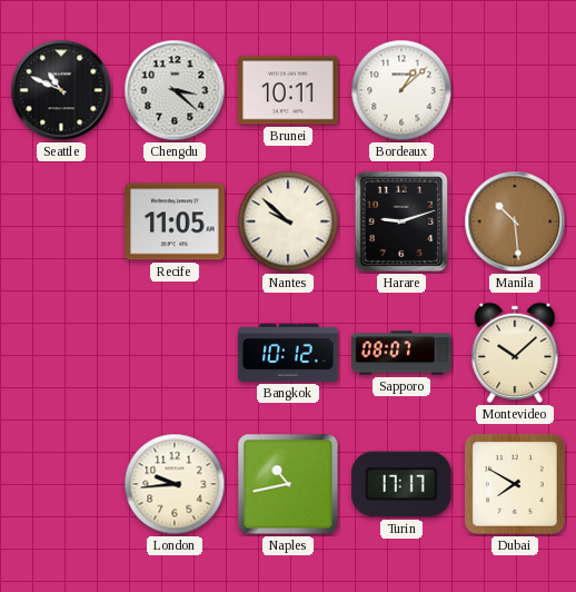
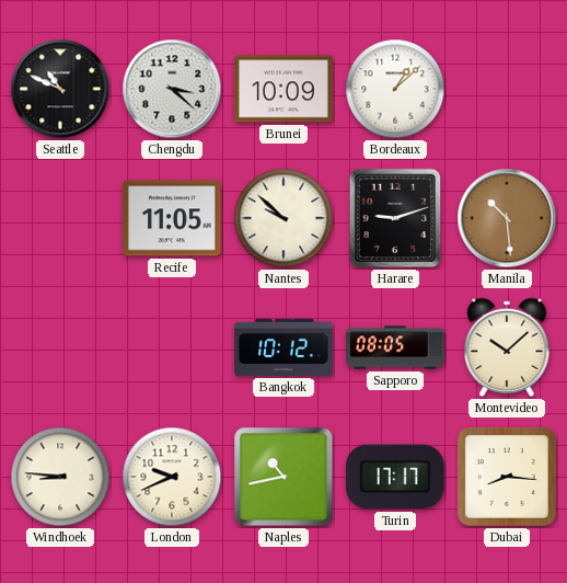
Brunei: 10:11 -> 10:09
Sapporo: 08:07 -> 08:05
Windhoek: none -> 8:46
London: 9:44 -> 9:41
Dubai: 7:50 -> 8:16
